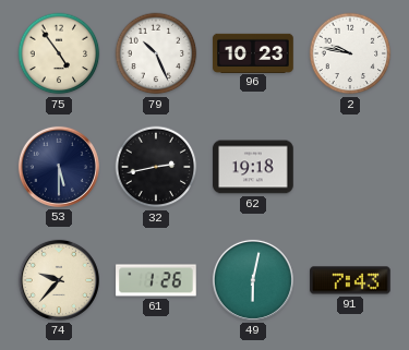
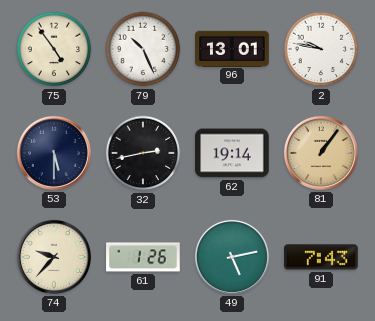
96: 10:23 -> 13:01
62: 19:18 -> 19:14
81: none -> 1:06
49: 6:02 -> 5:13
